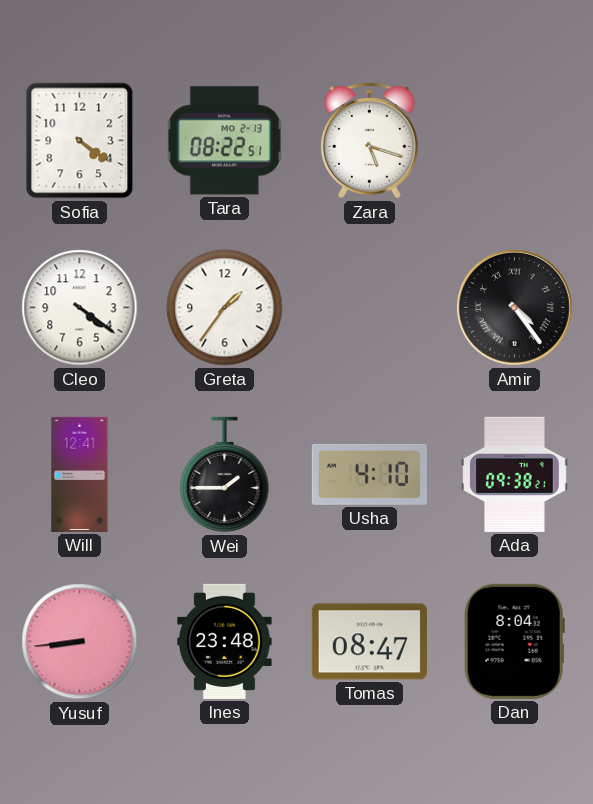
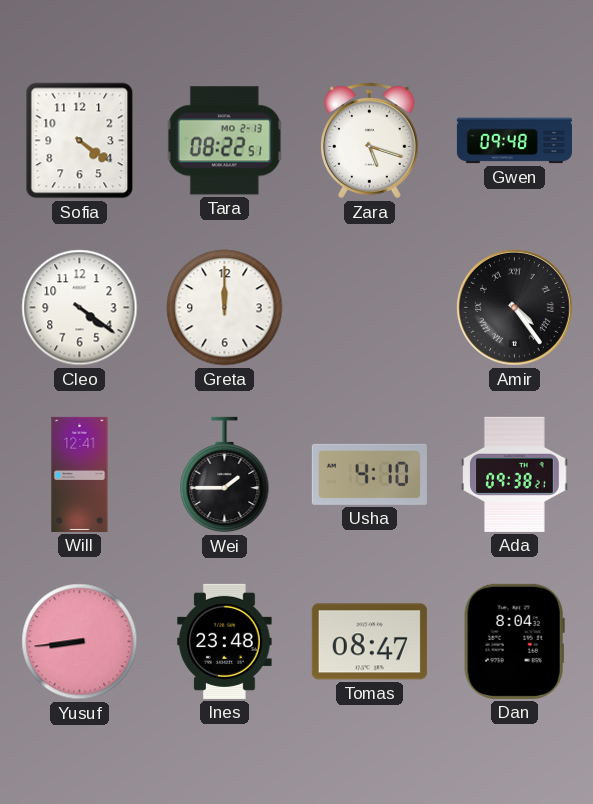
Gwen: none -> 09:48
Greta: 1:36 -> 12:00
